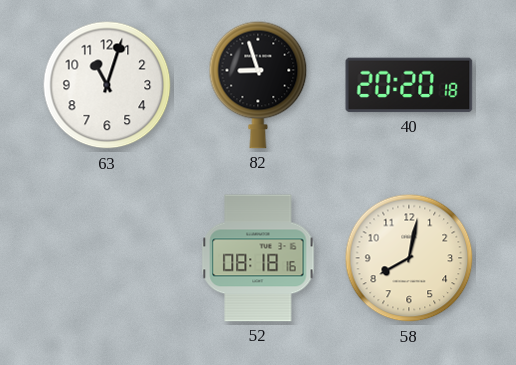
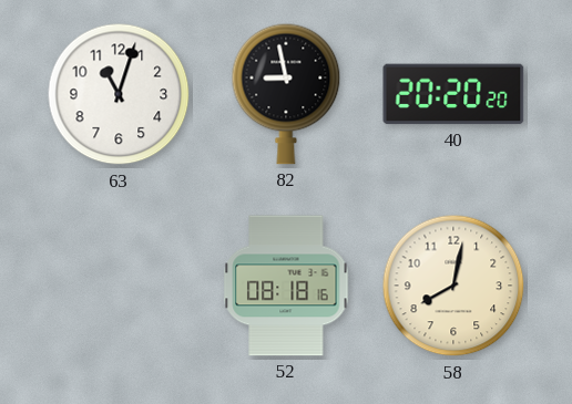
82: 8:57 -> 8:58
40: 20:20:18 -> 20:20:20
